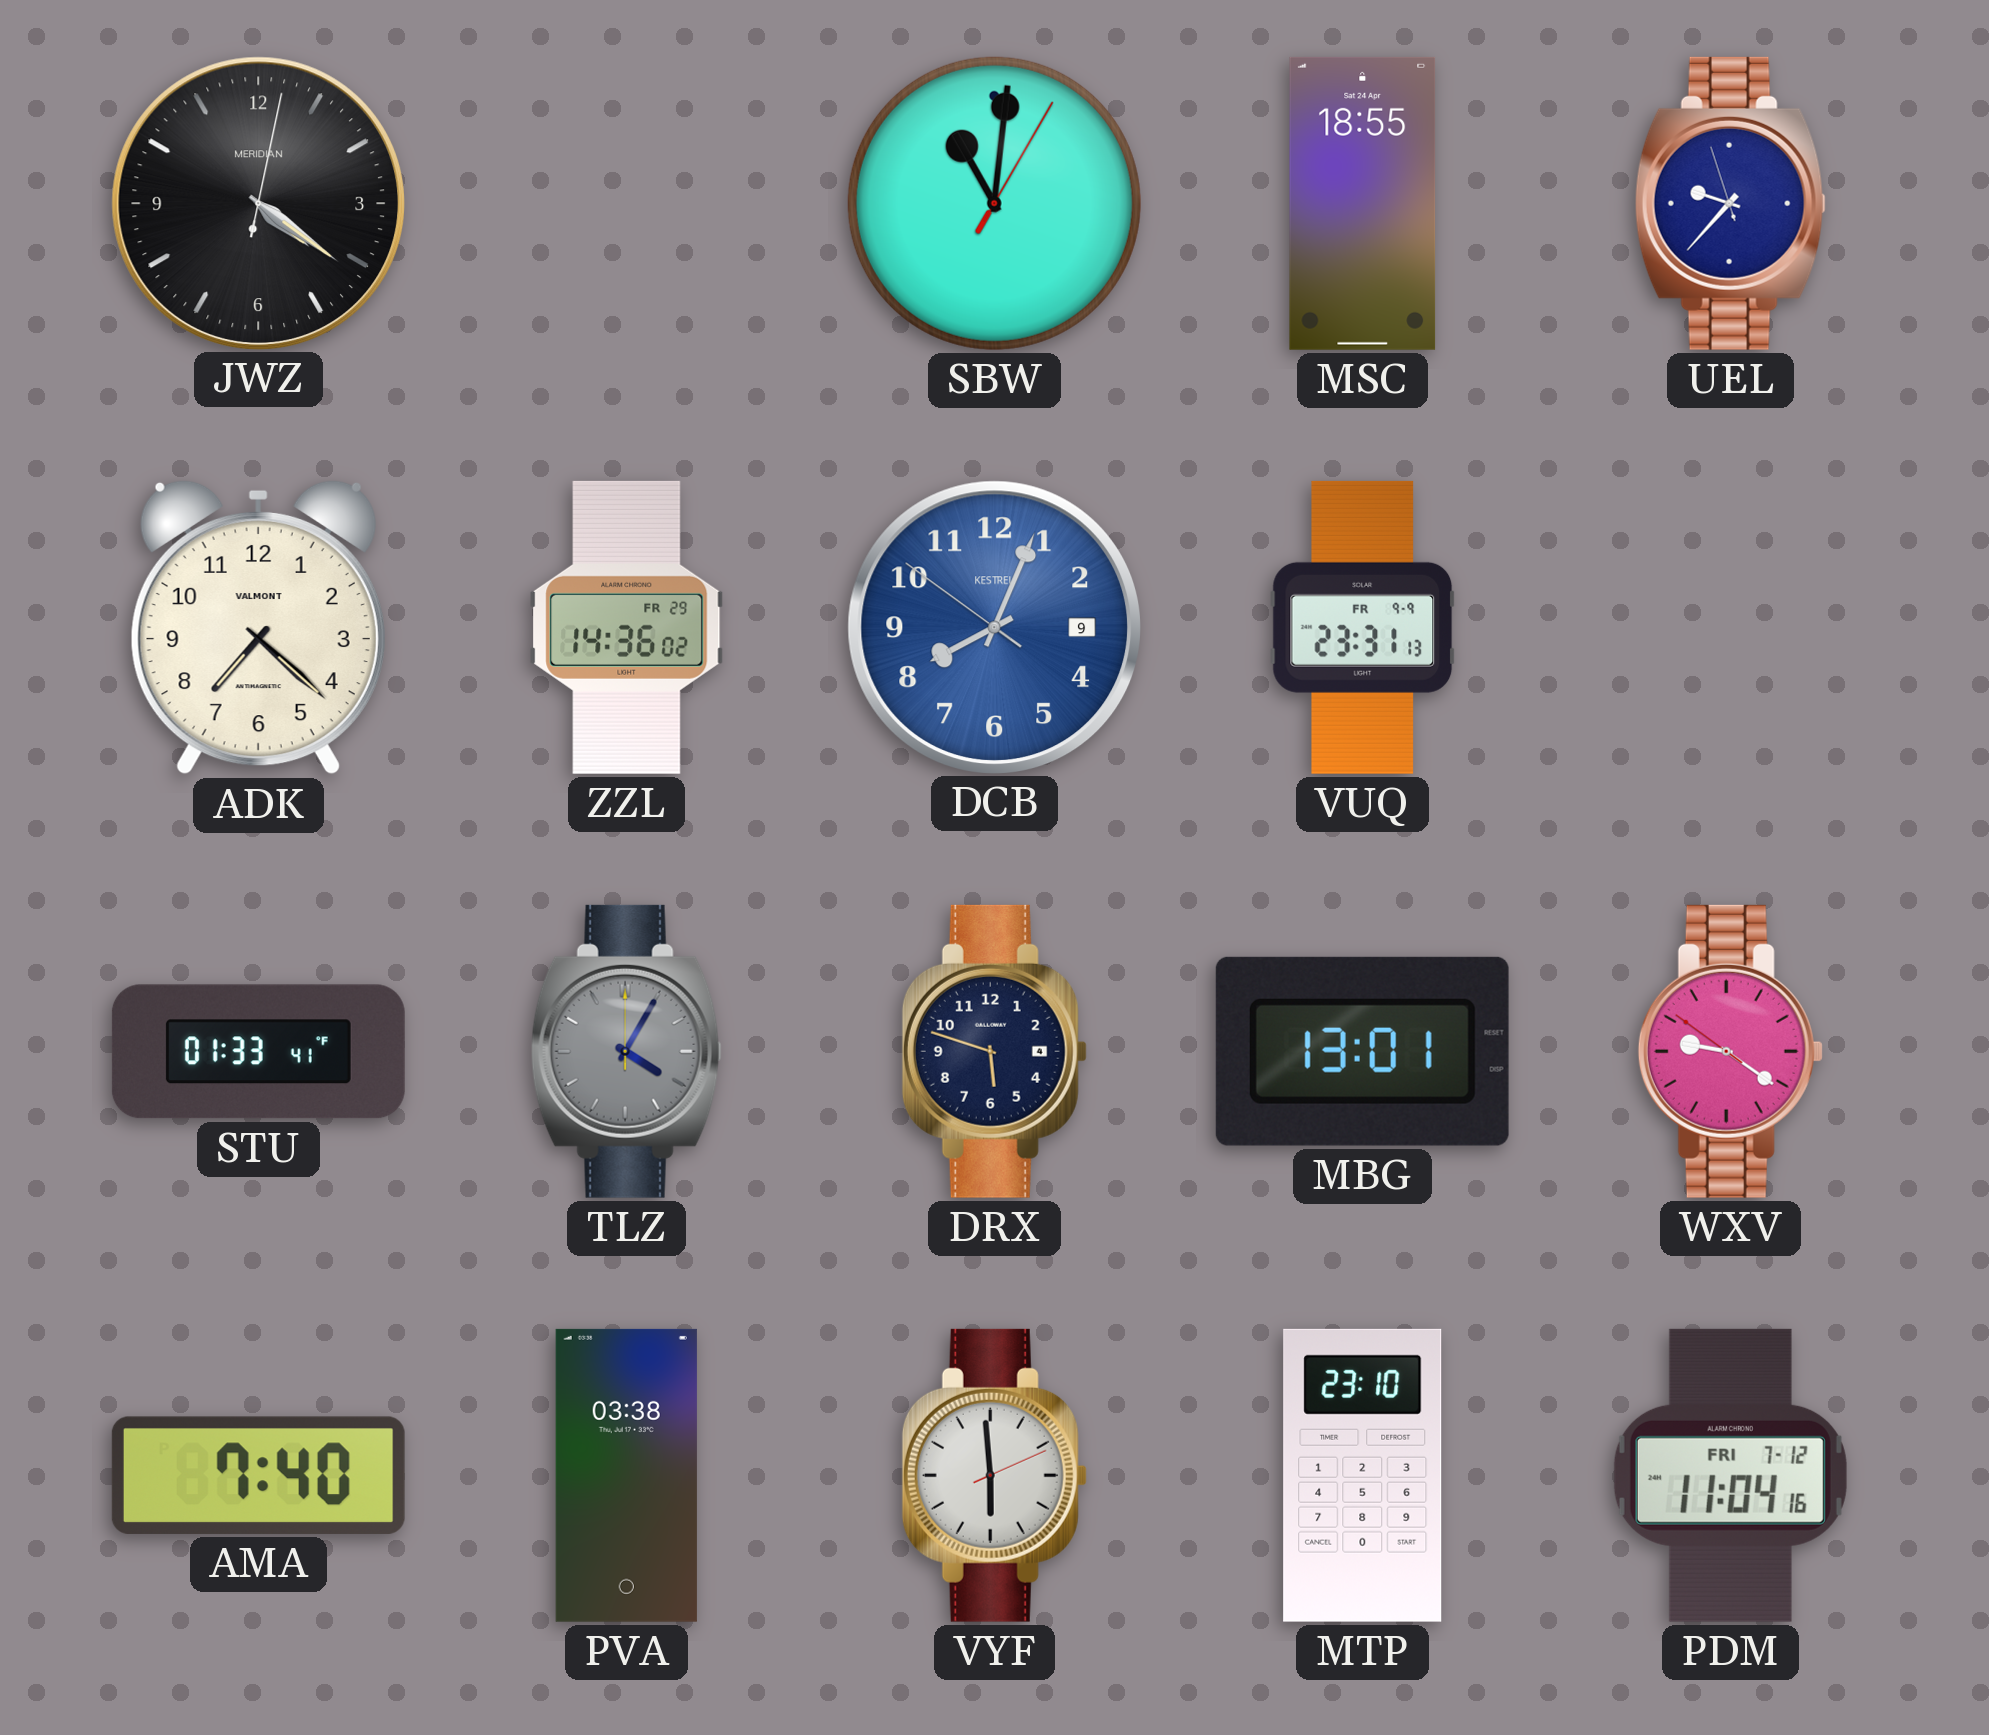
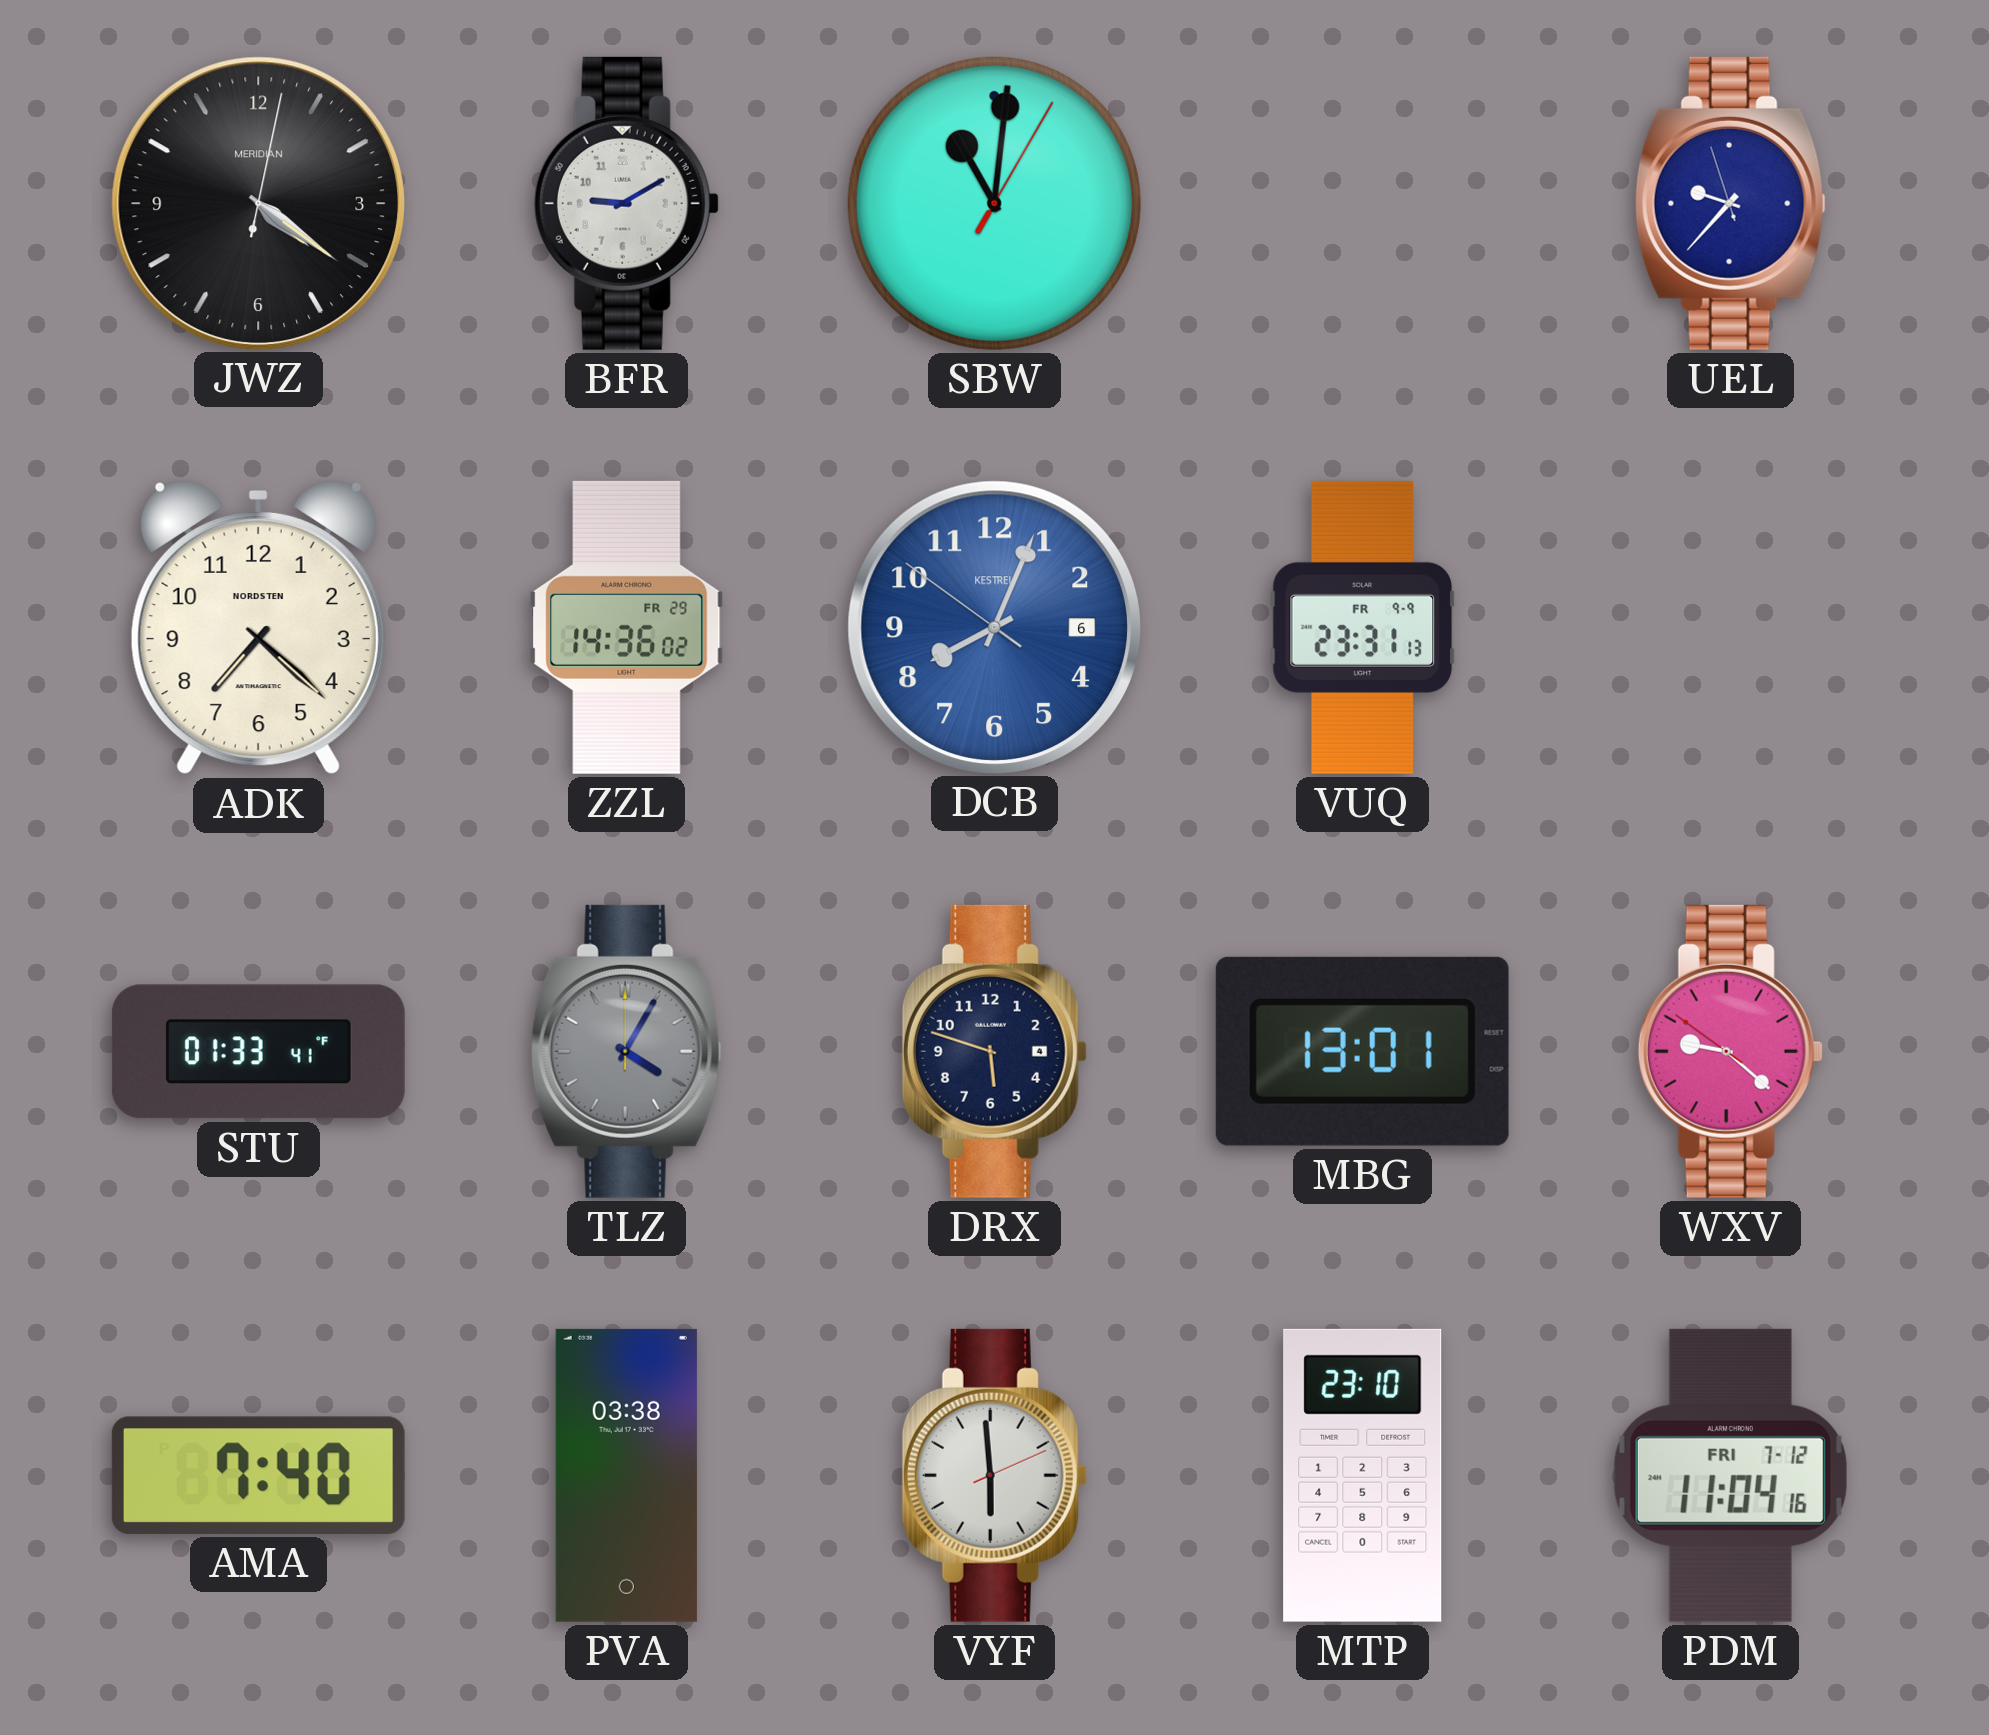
BFR: none -> 9:10
MSC: 18:55 -> none
ADK brand: VALMONT -> NORDSTEN
DCB date: 9 -> 6
WXV: 9:20 -> 9:21
